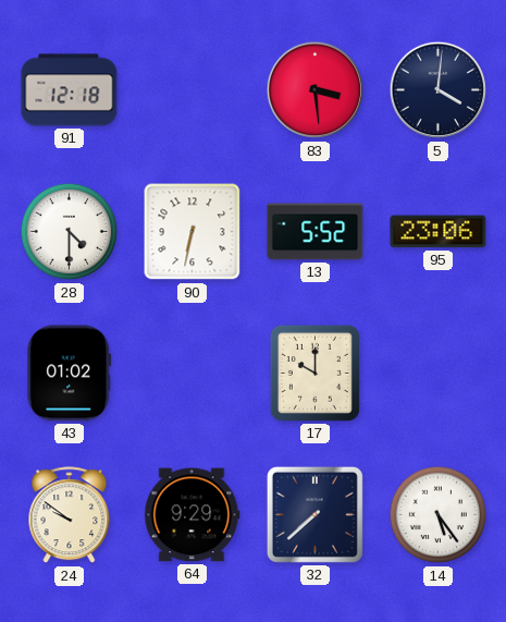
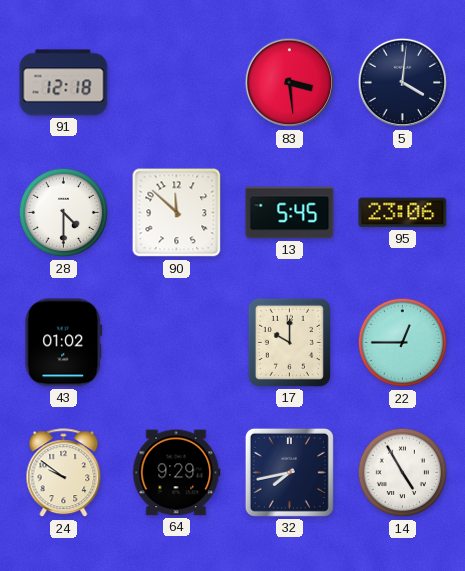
90: 6:32 -> 11:52
13: 5:52 -> 5:45
22: none -> 12:45
32: 7:38 -> 7:43
14: 5:24 -> 4:55
